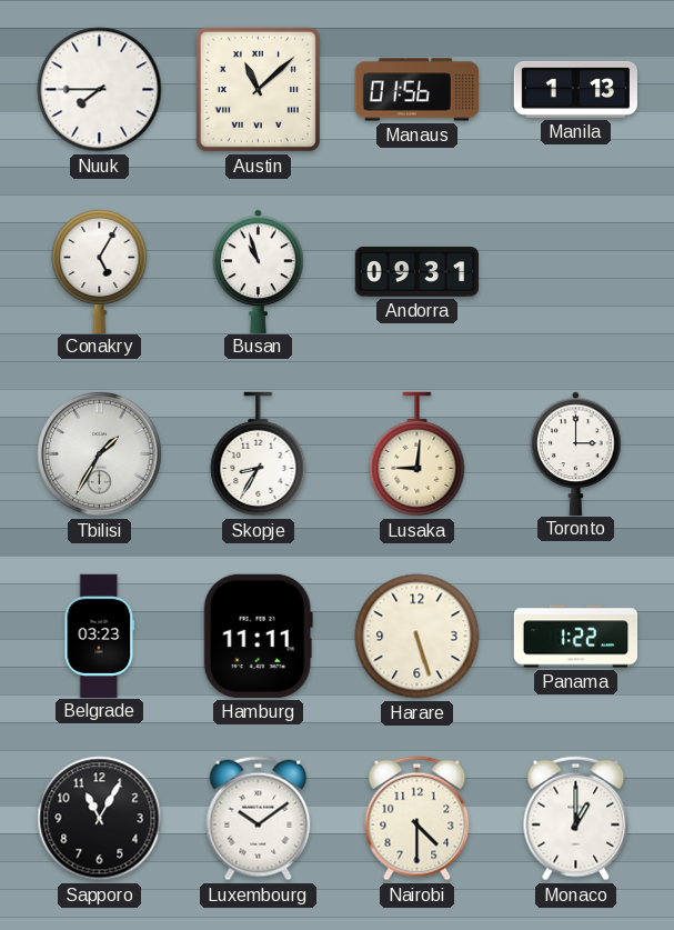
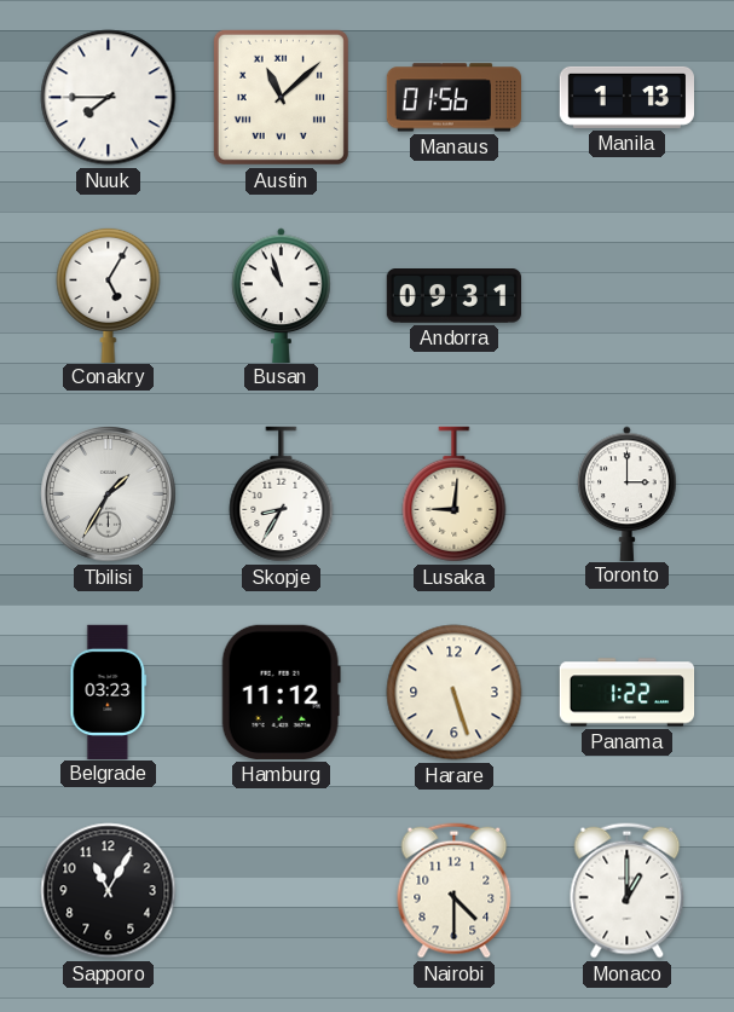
Hamburg: 11:11 -> 11:12
Luxembourg: 10:09 -> none
